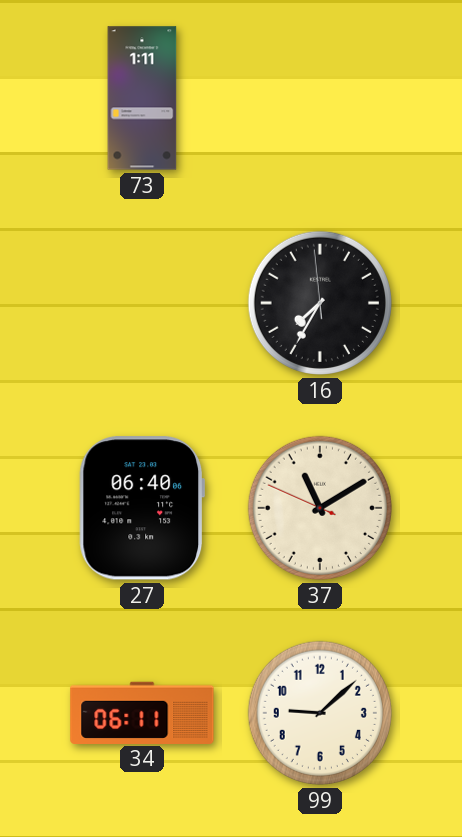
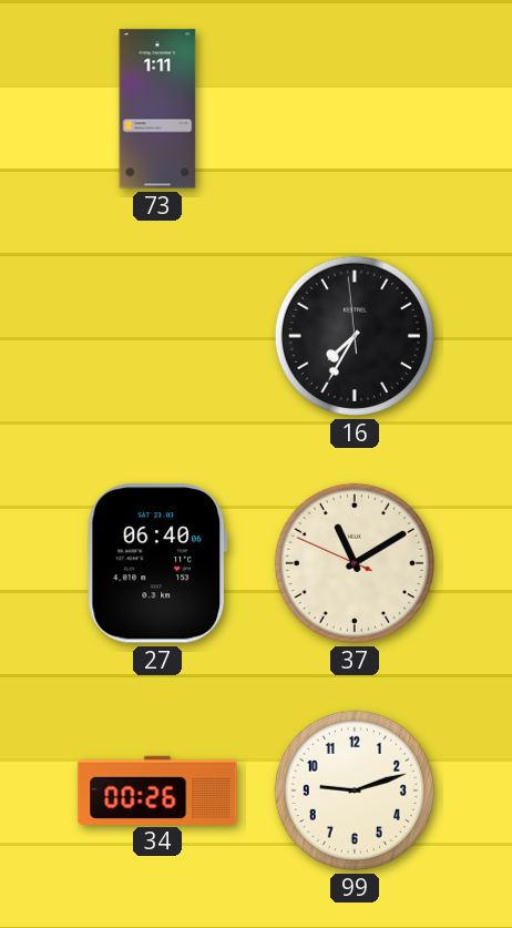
34: 06:11 -> 00:26
99: 9:08 -> 9:12
